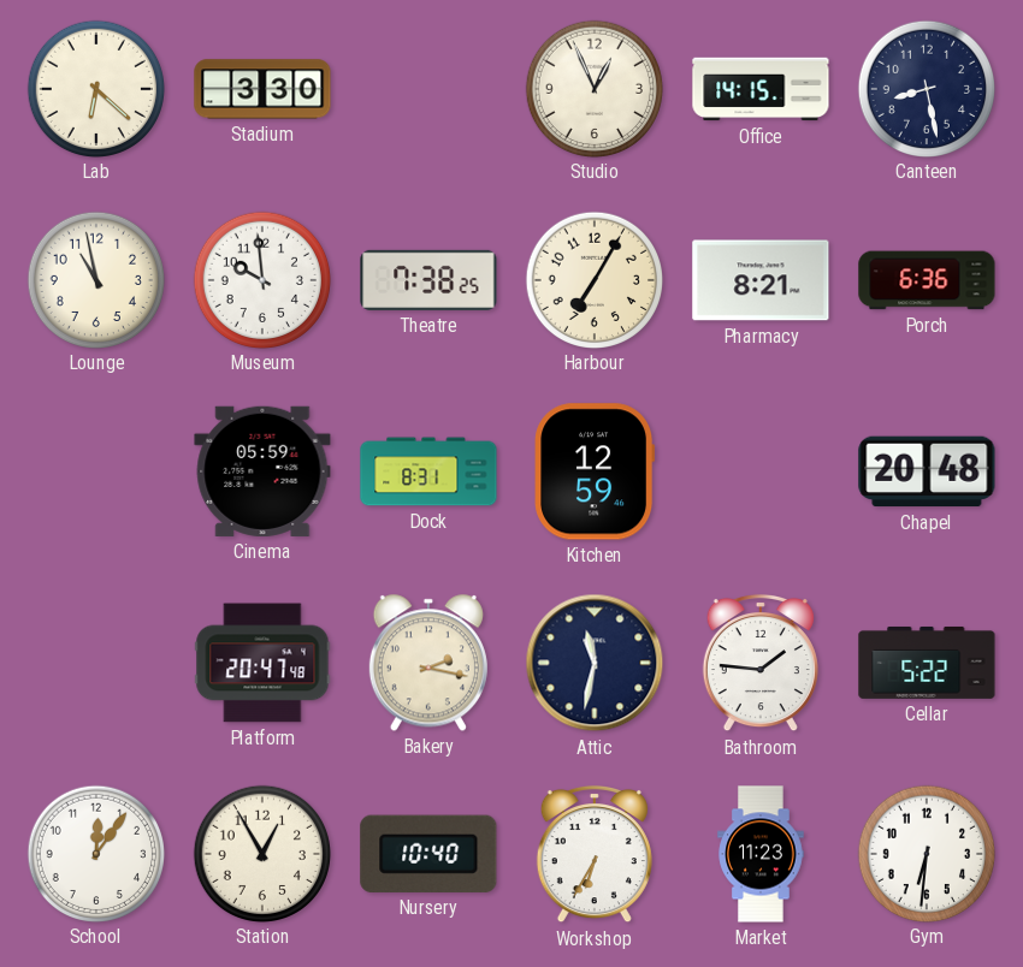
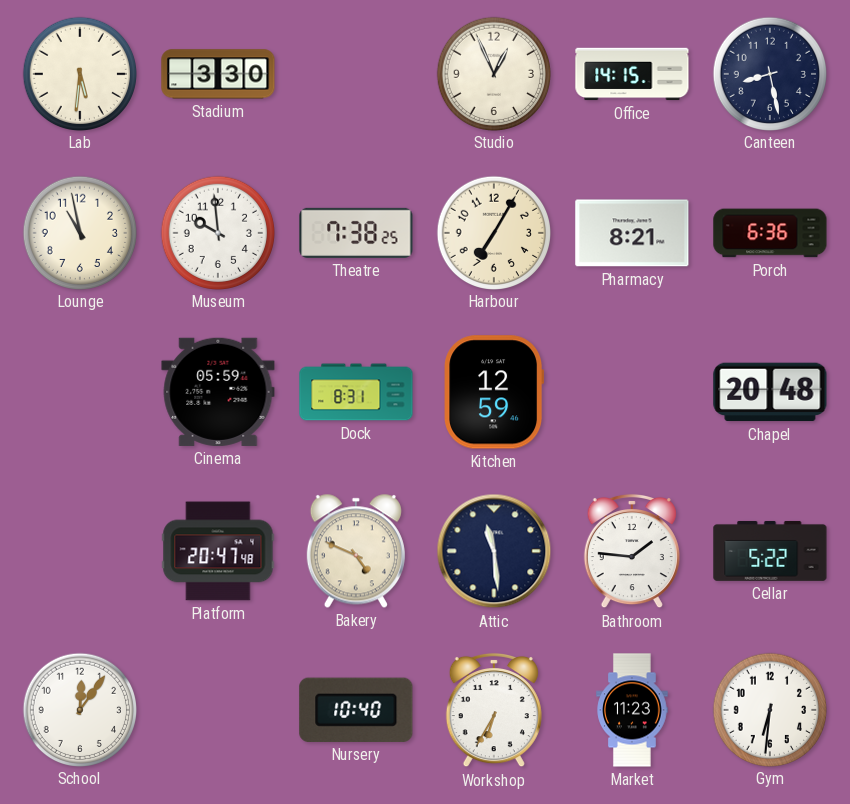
Lab: 6:22 -> 5:31
Bakery: 2:17 -> 4:49
Attic: 11:32 -> 11:29
Station: 12:55 -> none
